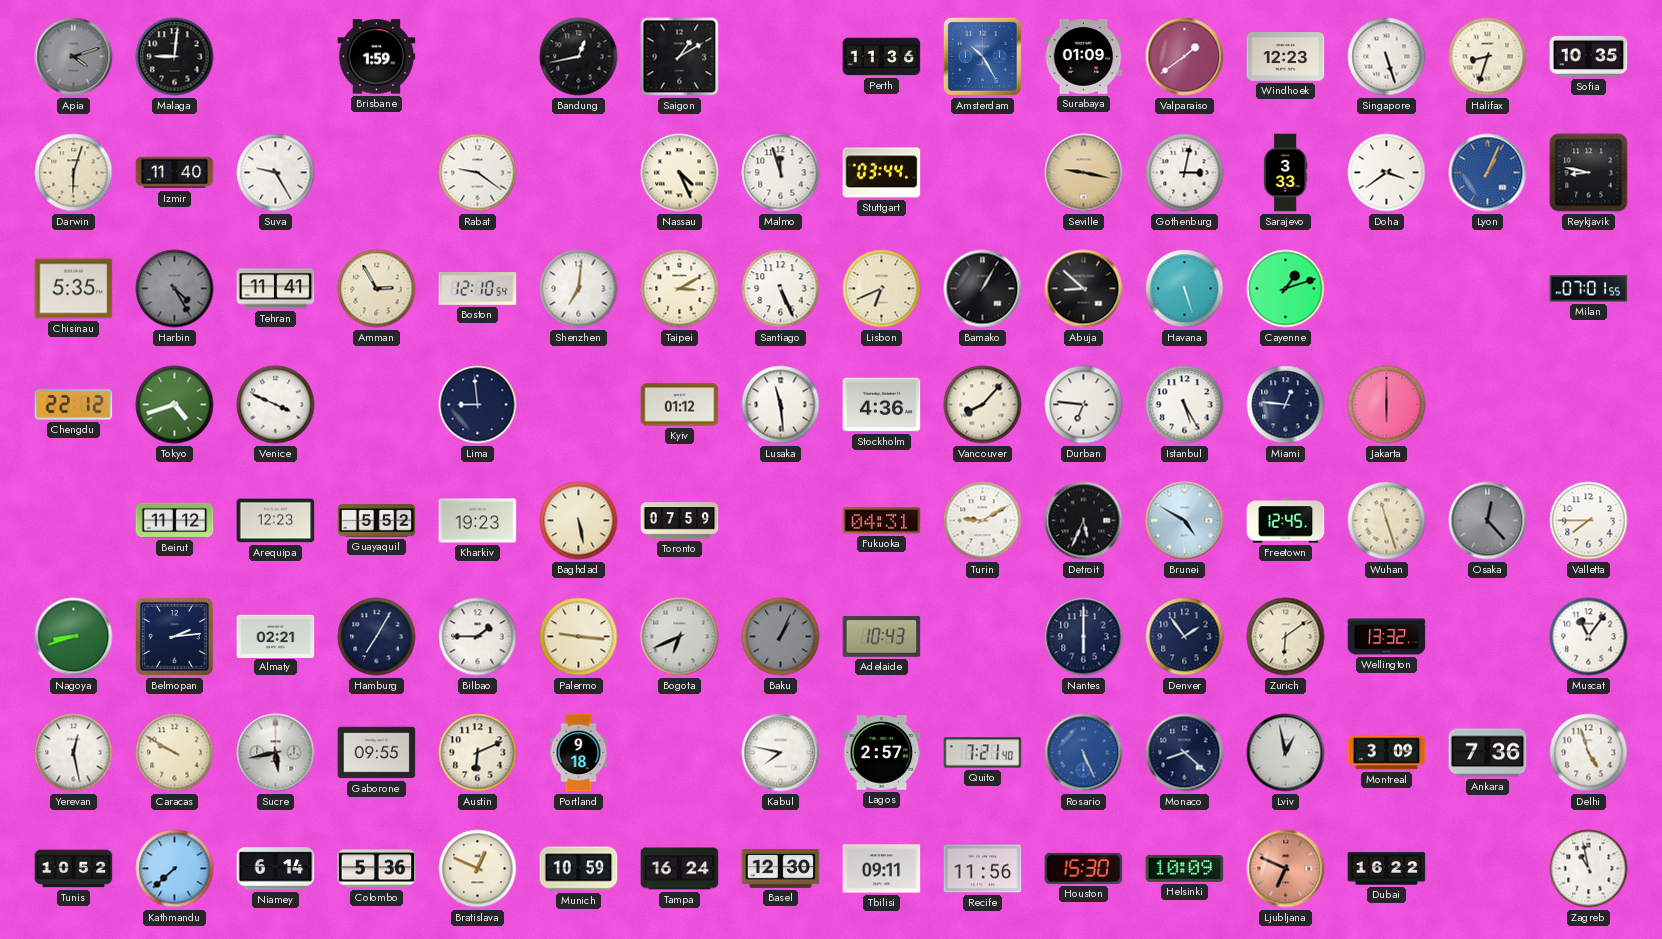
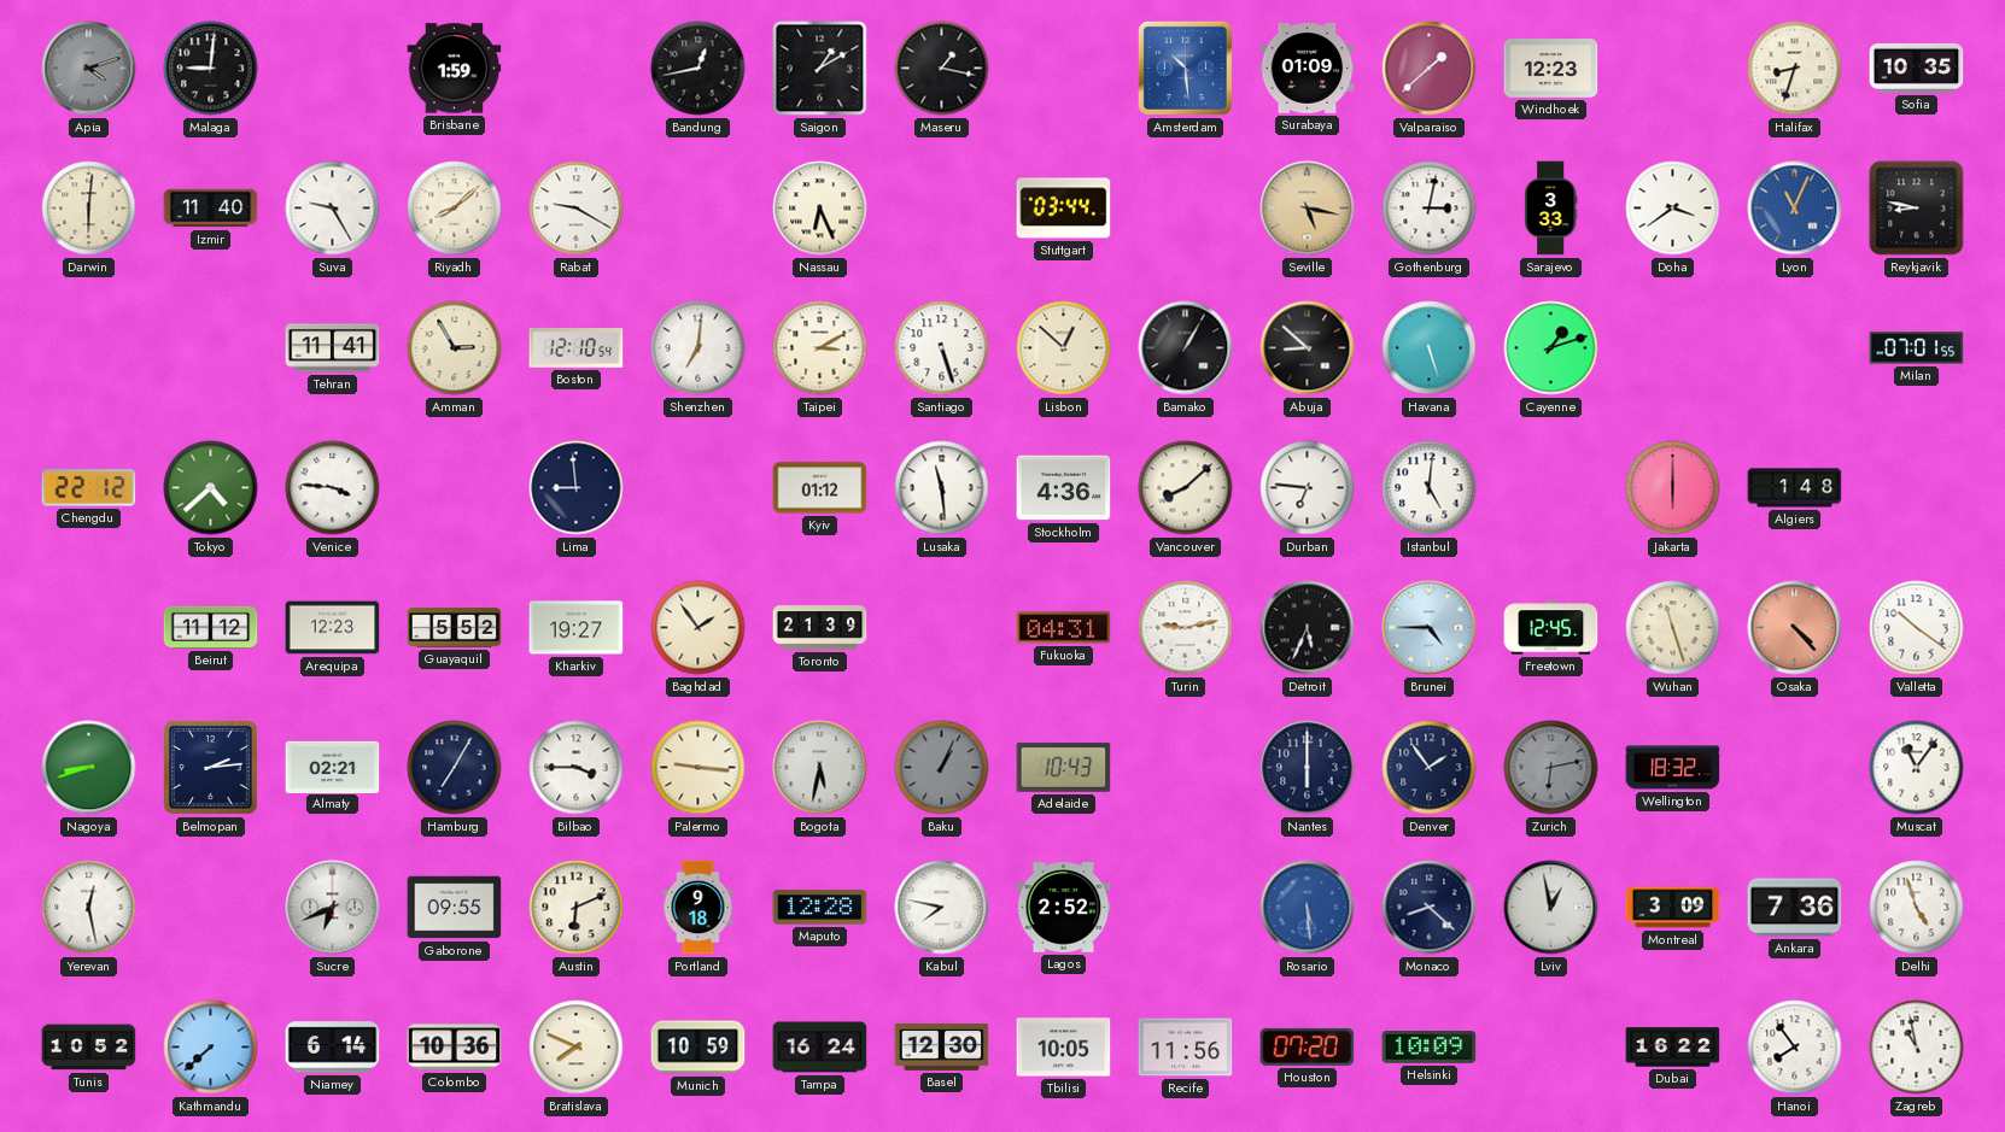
Maseru: none -> 1:17
Perth: 11:36 -> none
Amsterdam: 10:25 -> 10:29
Valparaiso: 1:39 -> 1:38
Singapore: 5:27 -> none
Darwin: 6:03 -> 6:01
Riyadh: none -> 8:08
Rabat: 9:21 -> 9:20
Nassau: 4:26 -> 6:26
Malmo: 11:57 -> none
Seville: 9:17 -> 5:17
Lyon: 1:04 -> 11:04
Chisinau: 5:35 -> none
Harbin: 4:25 -> none
Santiago: 5:26 -> 5:27
Lisbon: 6:41 -> 12:52
Tokyo: 4:42 -> 4:38
Venice: 3:49 -> 3:46
Vancouver: 8:07 -> 8:08
Istanbul: 5:25 -> 5:01
Miami: 12:46 -> none
Algiers: none -> 1:48
Kharkiv: 19:23 -> 19:27
Baghdad: 5:28 -> 1:54
Toronto: 07:59 -> 21:39
Turin: 9:10 -> 9:13
Brunei: 4:50 -> 4:45
Osaka: 12:23 -> 4:23
Osaka dial: grey -> salmon
Valletta: 7:45 -> 10:21
Bilbao: 1:45 -> 3:45
Bogota: 6:41 -> 5:32
Zurich: 6:09 -> 6:13
Zurich dial: cream -> grey
Wellington: 13:32 -> 18:32
Caracas: 9:50 -> none
Sucre: 5:43 -> 6:41
Maputo: none -> 12:28
Lagos: 2:57 -> 2:52
Quito: 7:21 -> none
Rosario: 5:26 -> 5:29
Colombo: 5:36 -> 10:36
Bratislava: 12:49 -> 7:49
Tbilisi: 09:11 -> 10:05
Houston: 15:30 -> 07:20
Ljubljana: 6:49 -> none
Hanoi: none -> 7:54
